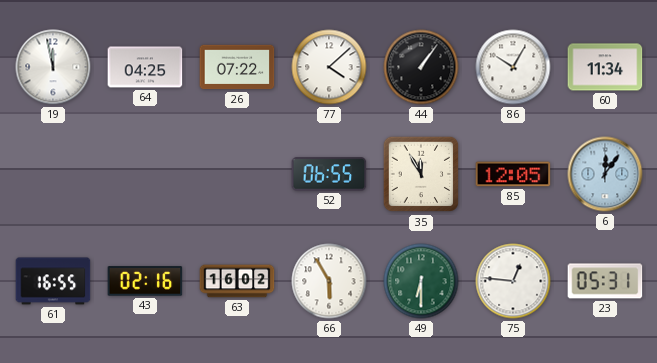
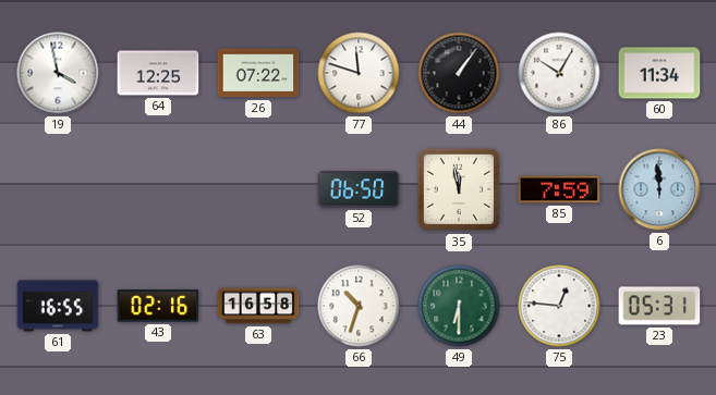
19: 11:58 -> 3:58
64: 04:25 -> 12:25
77: 4:08 -> 11:48
52: 06:55 -> 06:50
35: 11:55 -> 11:58
85: 12:05 -> 7:59
6: 12:06 -> 11:59
63: 16:02 -> 16:58
66: 5:55 -> 10:33
